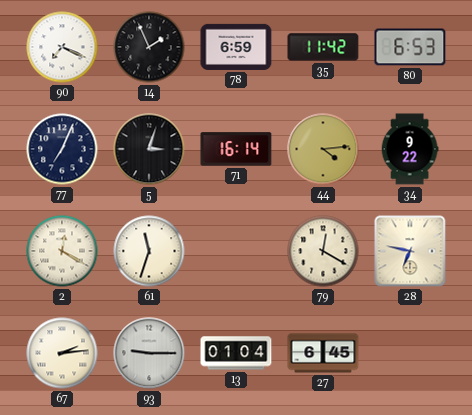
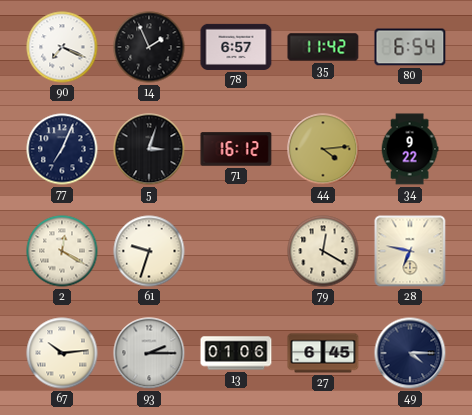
78: 6:59 -> 6:57
80: 6:53 -> 6:54
71: 16:14 -> 16:12
61: 11:33 -> 9:33
67: 2:14 -> 10:14
93: 9:15 -> 2:15
13: 01:04 -> 01:06
49: none -> 4:15
